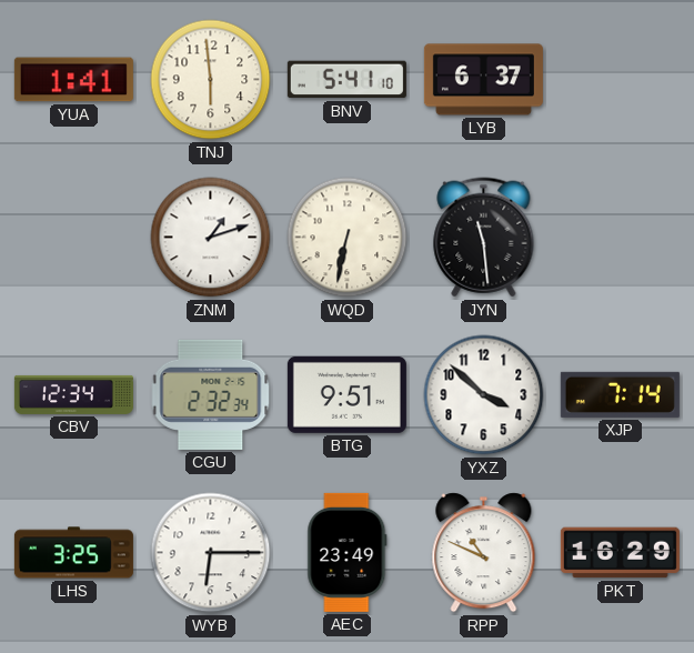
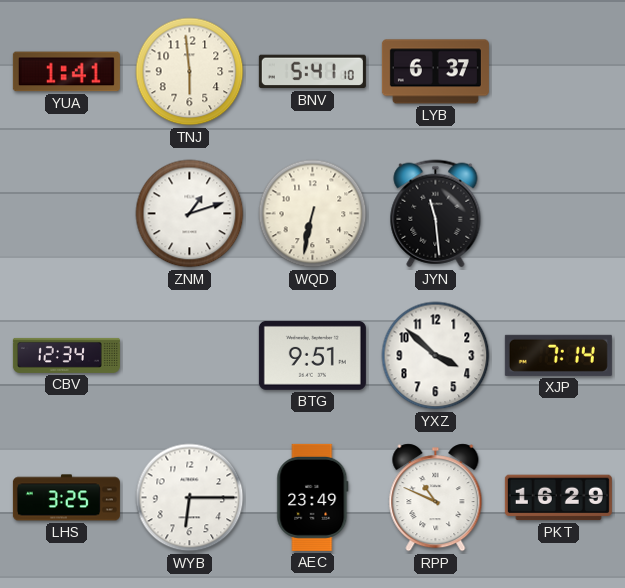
CGU: 2:32 -> none
